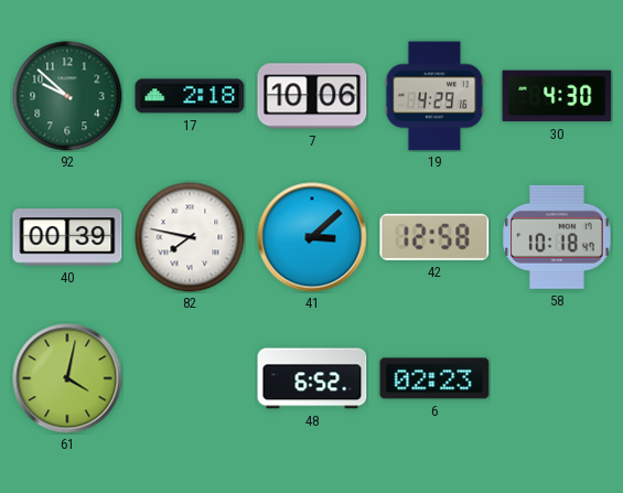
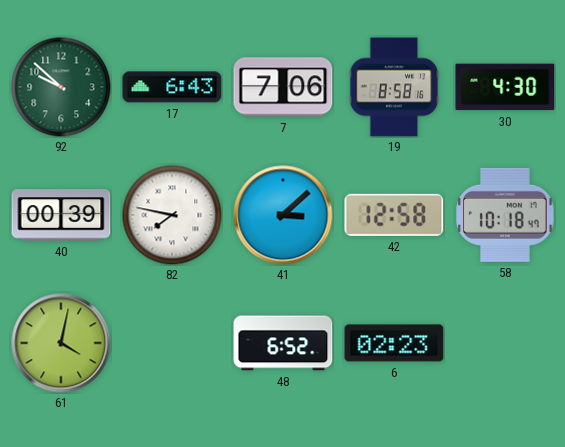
17: 2:18 -> 6:43
7: 10:06 -> 7:06
19: 4:29 -> 8:58
